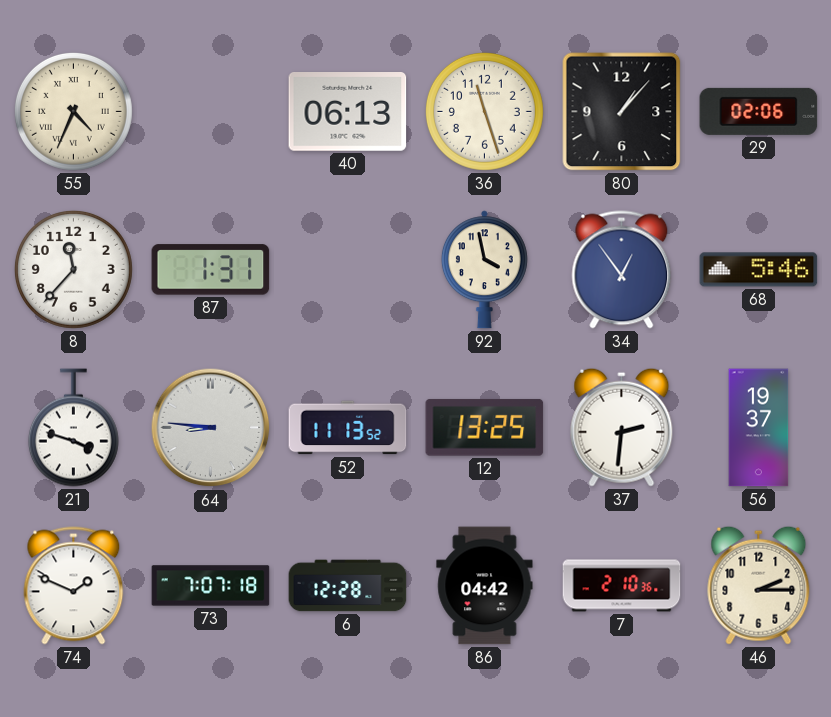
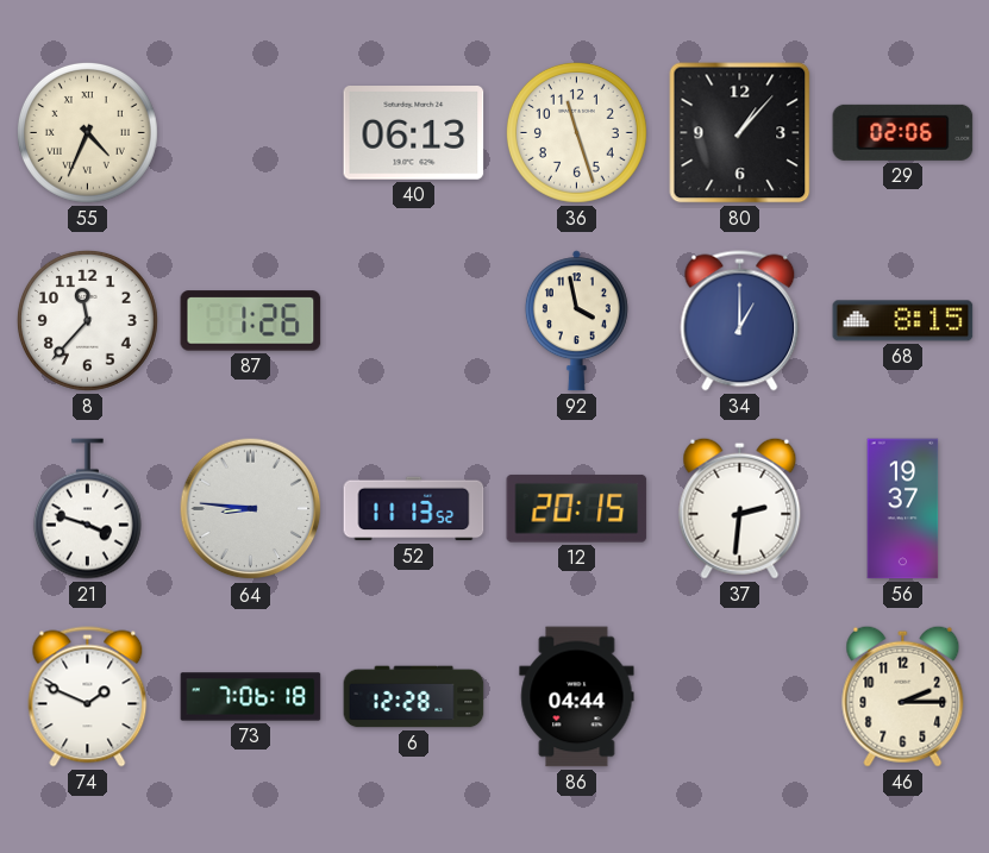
87: 1:31 -> 1:26
34: 12:54 -> 1:00
68: 5:46 -> 8:15
12: 13:25 -> 20:15
73: 7:07 -> 7:06
86: 04:42 -> 04:44
7: 2:10 -> none
